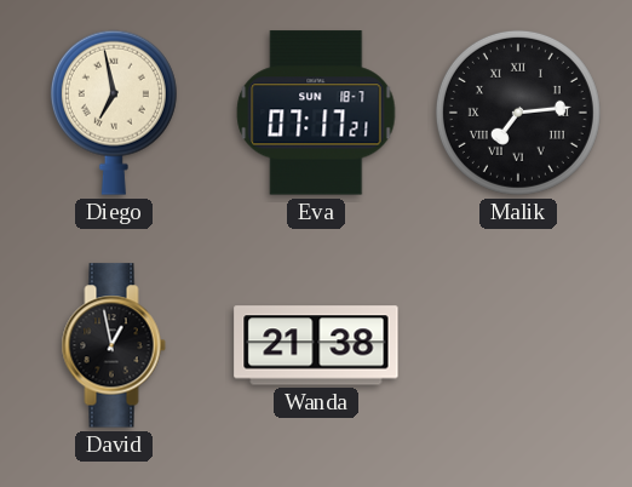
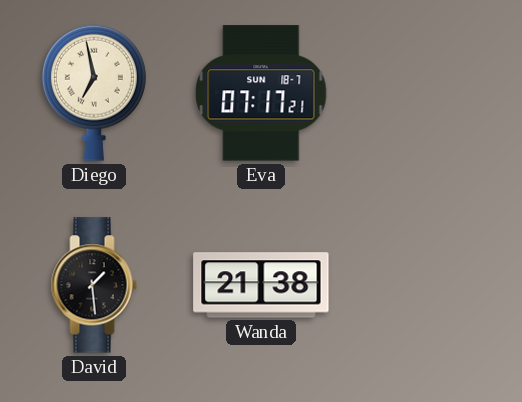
Malik: 7:14 -> none
David: 12:58 -> 1:29
